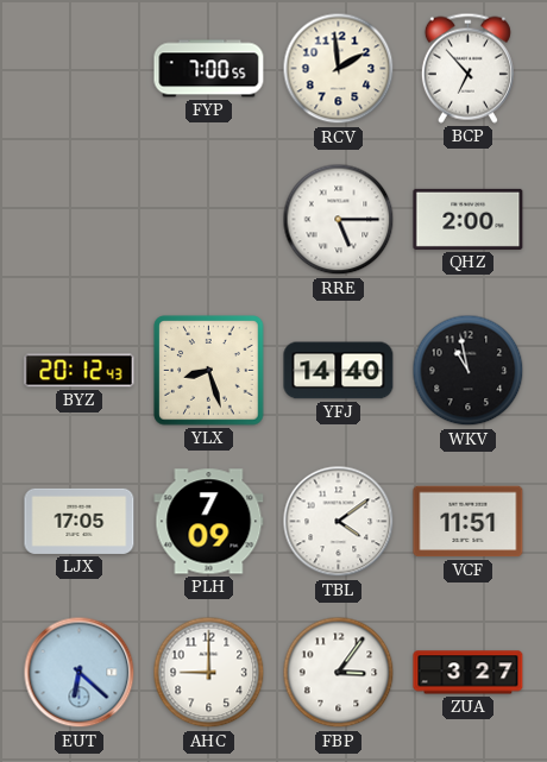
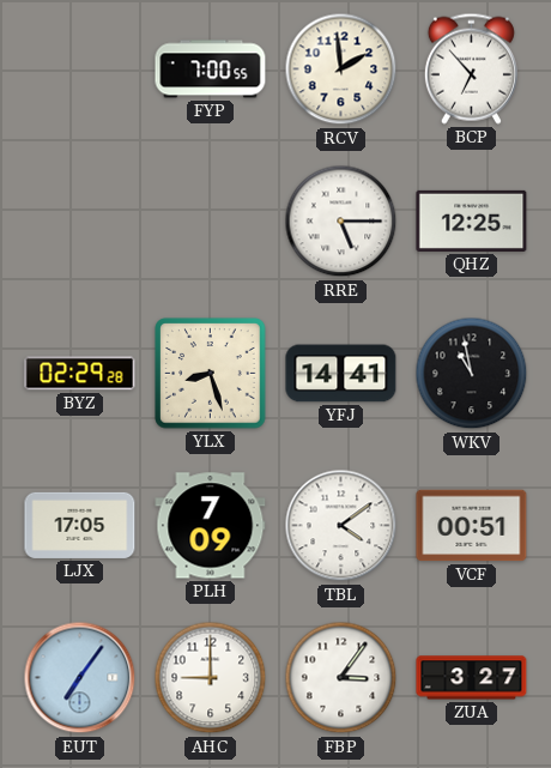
QHZ: 2:00 -> 12:25
BYZ: 20:12 -> 02:29
YFJ: 14:40 -> 14:41
VCF: 11:51 -> 00:51
EUT: 6:22 -> 7:06
